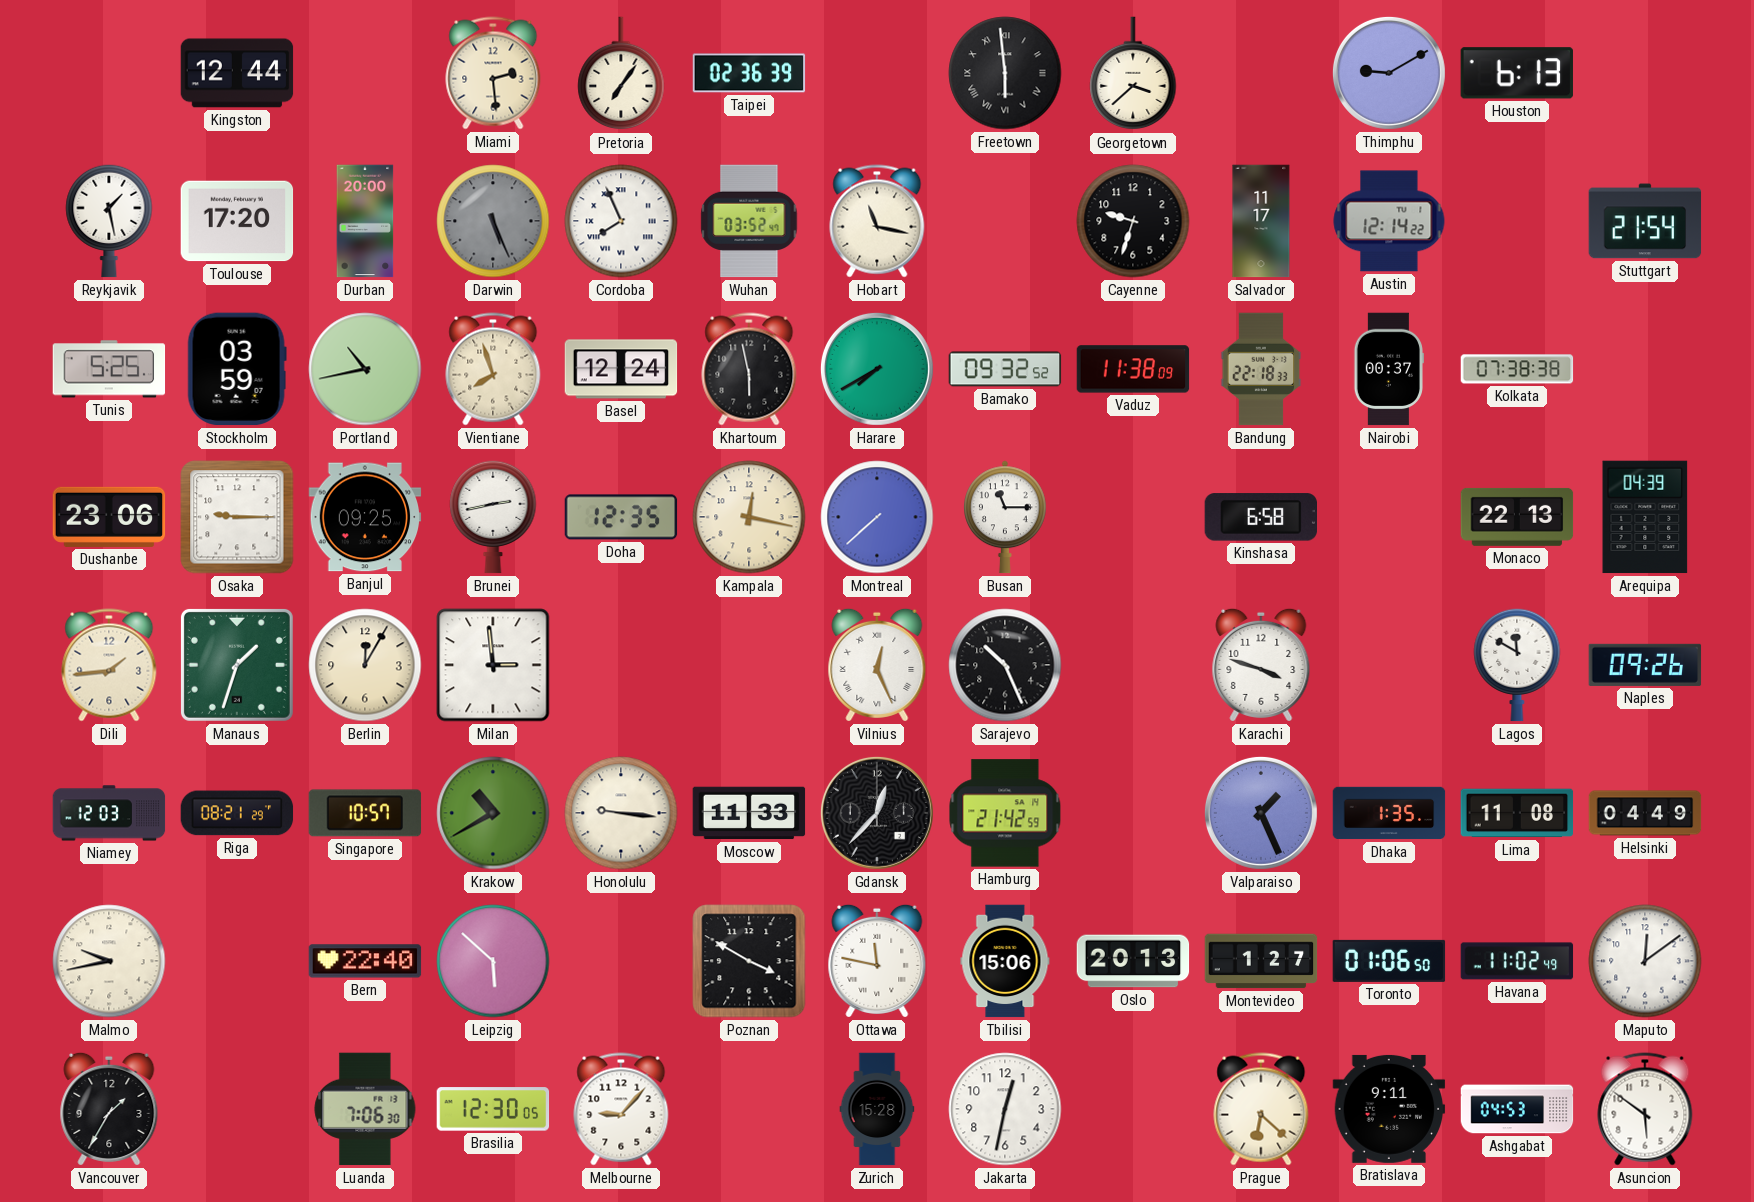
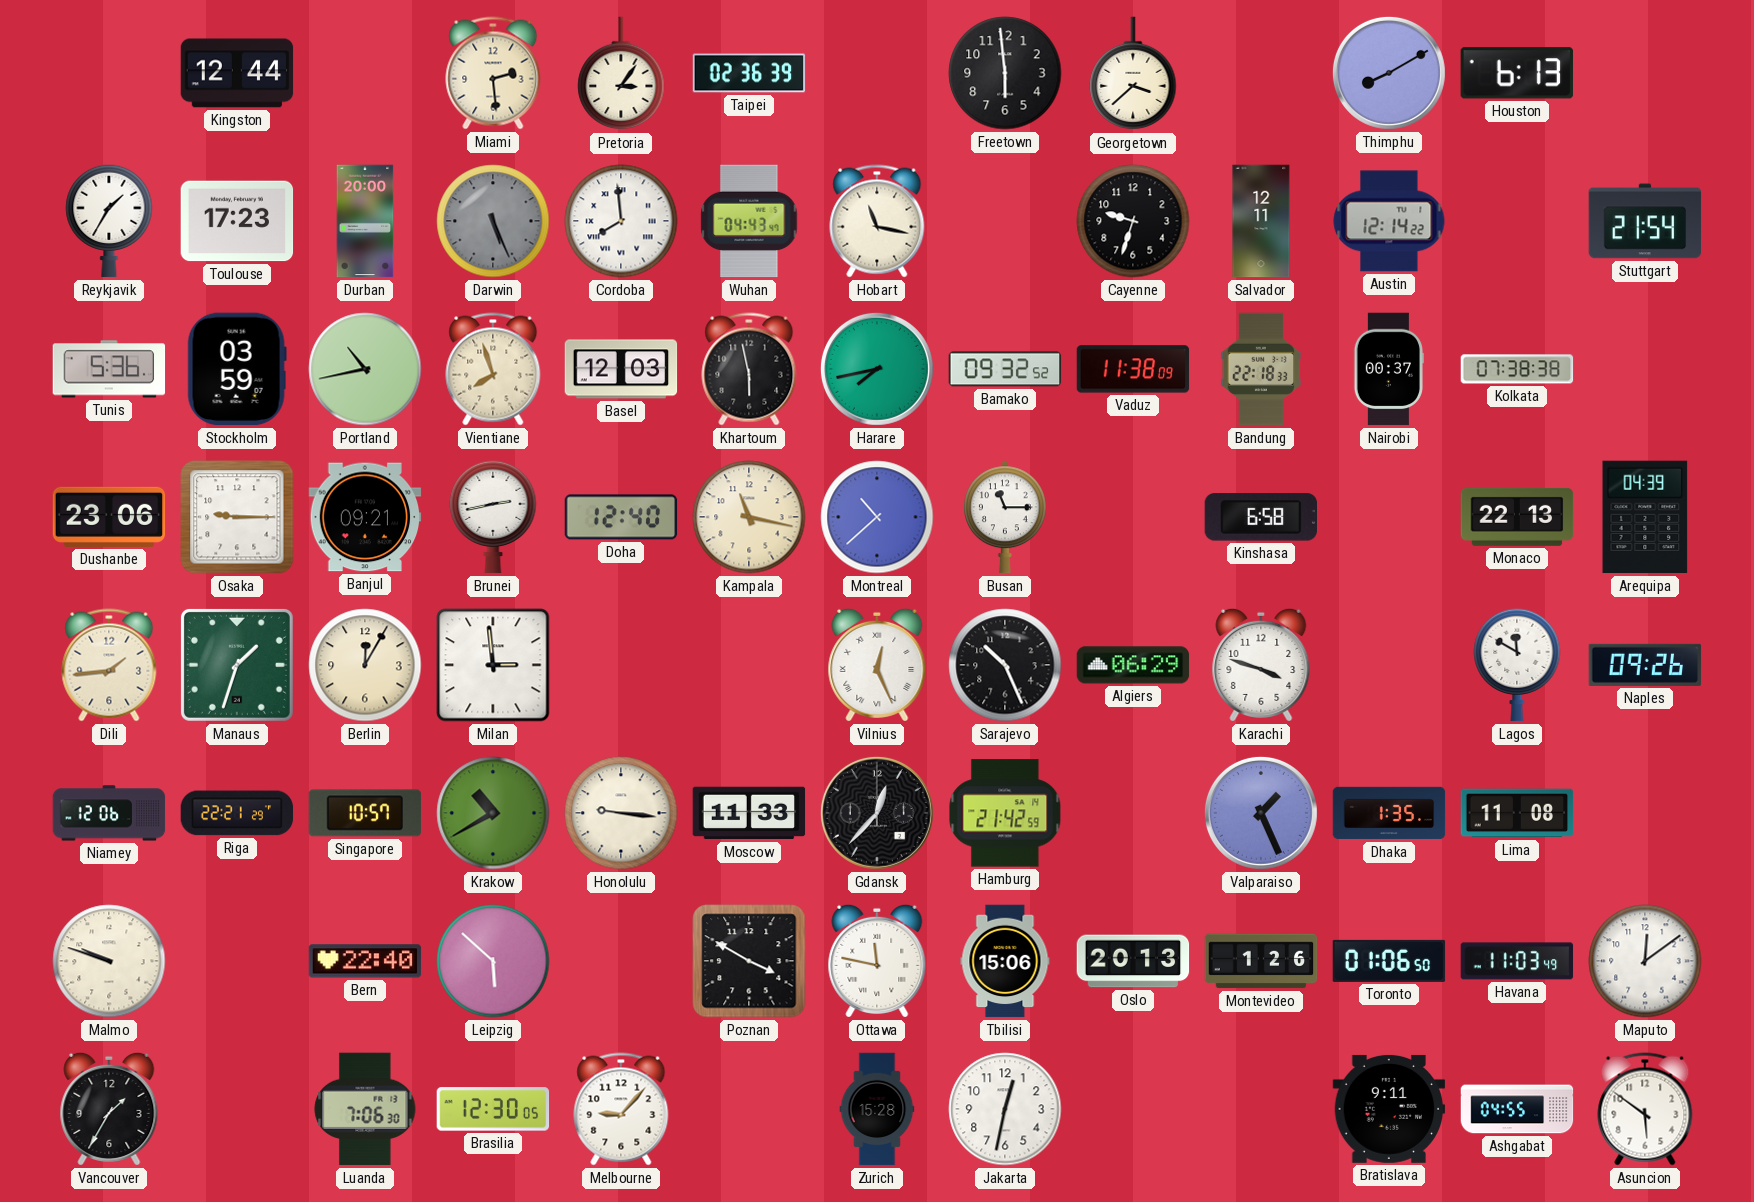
Pretoria: 7:06 -> 3:06
Freetown numerals: Roman -> Arabic
Thimphu: 9:10 -> 8:10
Reykjavik: 1:28 -> 1:35
Toulouse: 17:20 -> 17:23
Cordoba: 7:56 -> 7:59
Wuhan: 03:52 -> 04:43
Salvador: 11:17 -> 12:11
Tunis: 5:25 -> 5:36
Basel: 12:24 -> 12:03
Harare: 7:40 -> 7:43
Banjul: 09:25 -> 09:21
Doha: 12:35 -> 12:40
Kampala: 12:17 -> 11:17
Montreal: 7:38 -> 10:38
Algiers: none -> 06:29
Niamey: 12:03 -> 12:06
Riga: 08:21 -> 22:21
Helsinki: 04:49 -> none
Malmo: 9:43 -> 9:48
Montevideo: 1:27 -> 1:26
Havana: 11:02 -> 11:03
Prague: 6:22 -> none
Ashgabat: 04:53 -> 04:55
